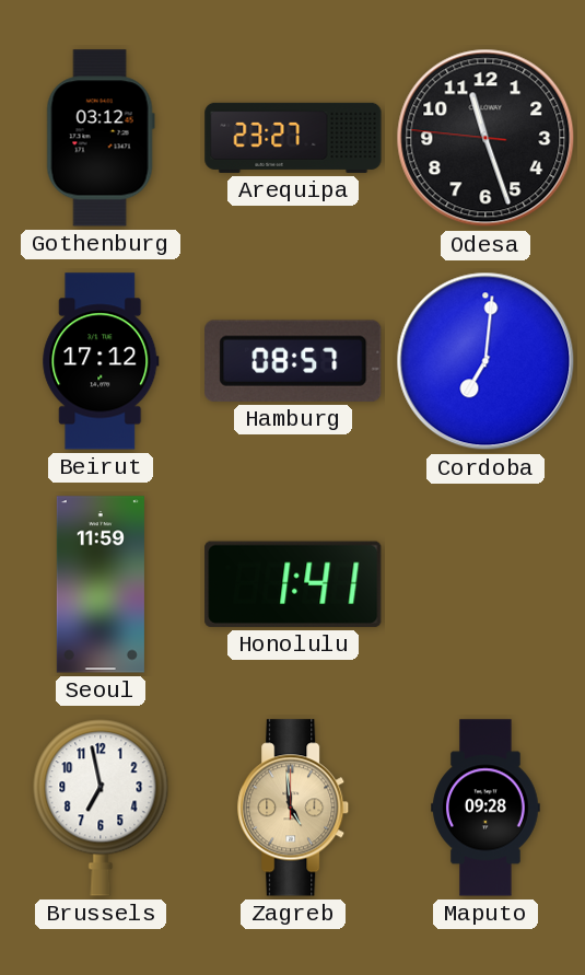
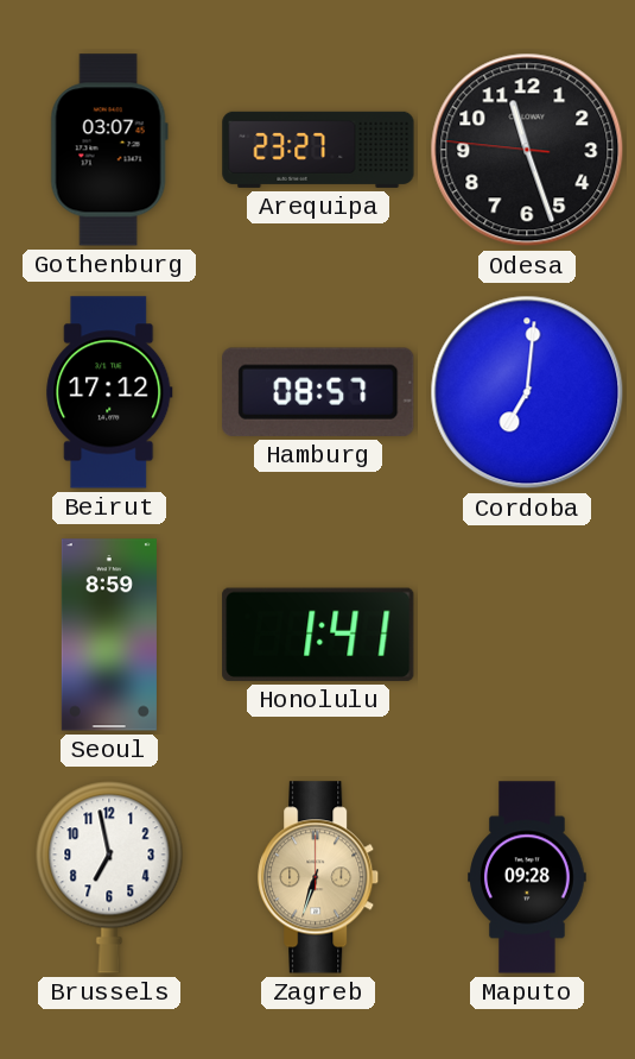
Gothenburg: 03:12 -> 03:07
Seoul: 11:59 -> 8:59
Zagreb: 4:59 -> 6:33
